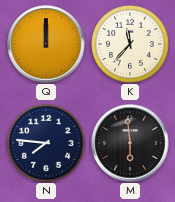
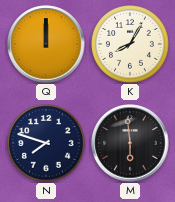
K: 11:37 -> 8:05
N: 7:46 -> 7:48
